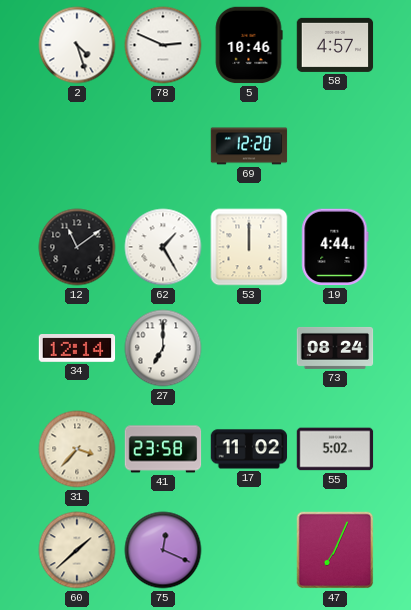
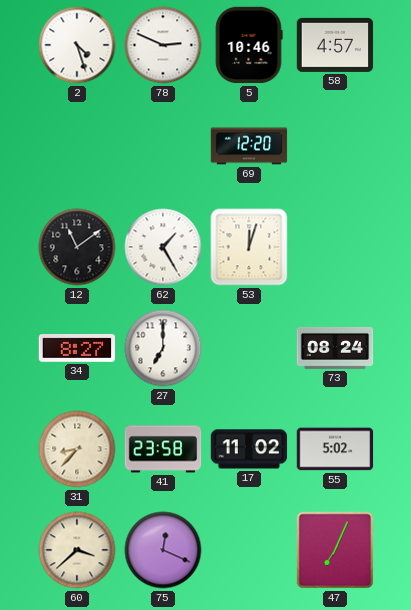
53: 12:00 -> 12:03
19: 4:44 -> none
34: 12:14 -> 8:27
31: 3:37 -> 8:37
60: 1:38 -> 3:38
